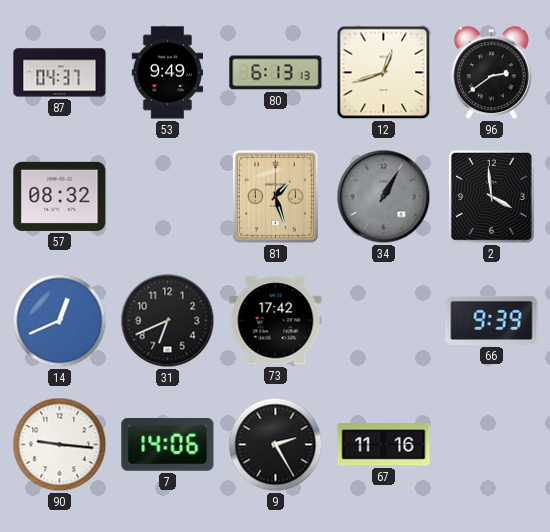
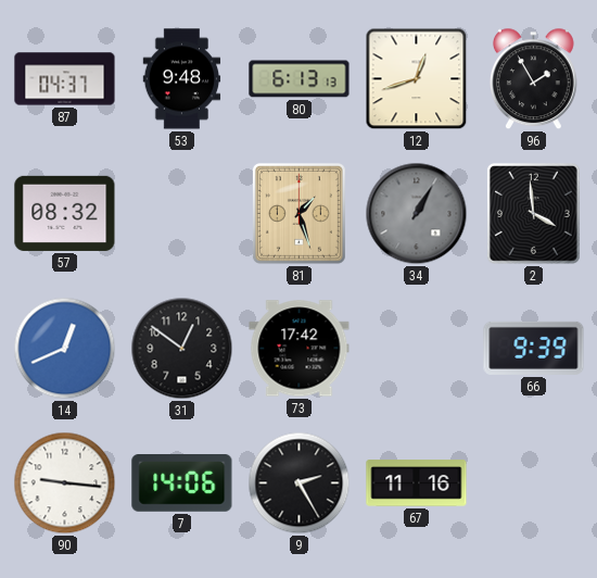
53: 9:49 -> 9:48
96: 2:39 -> 1:55
31: 6:41 -> 12:51
